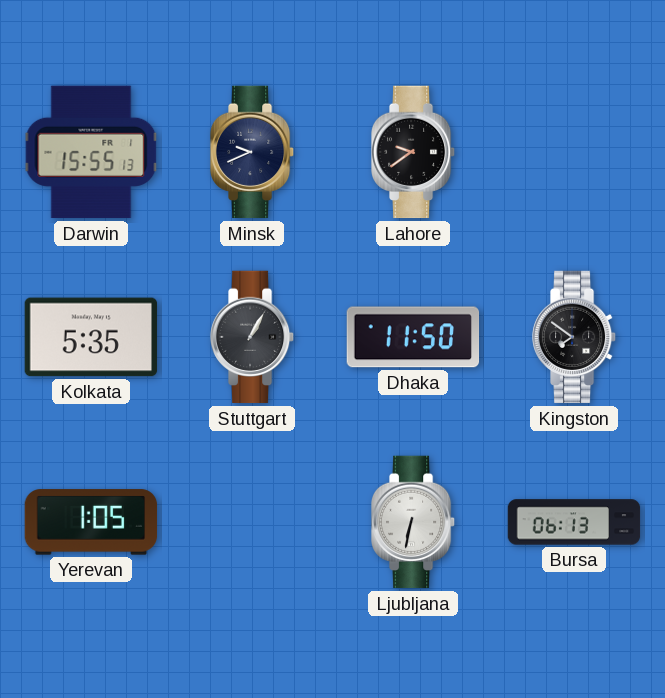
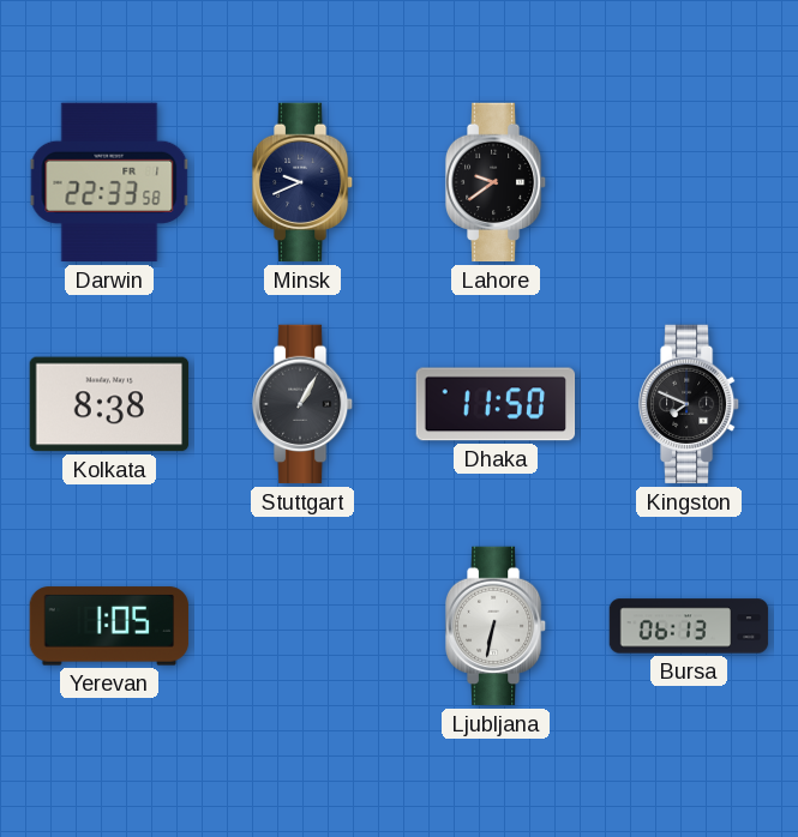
Darwin: 15:55 -> 22:33
Kolkata: 5:35 -> 8:38
Kingston: 7:51 -> 7:49
